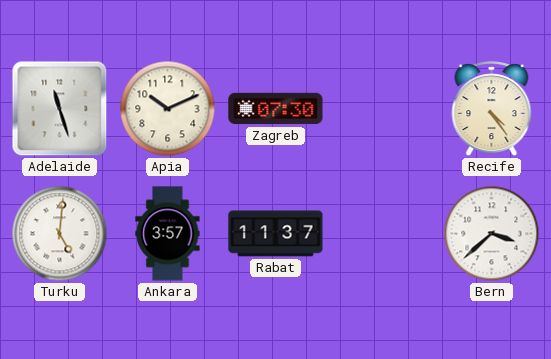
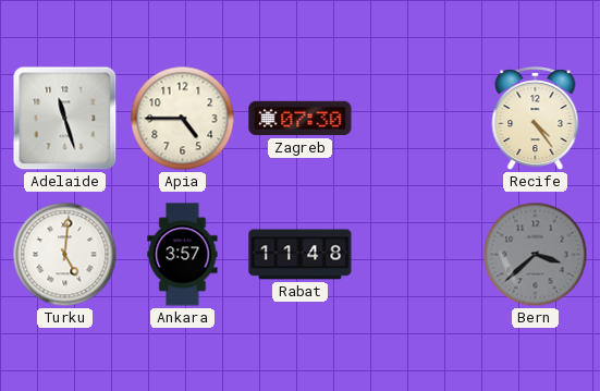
Apia: 10:11 -> 4:45
Rabat: 11:37 -> 11:48
Bern dial: white -> grey
